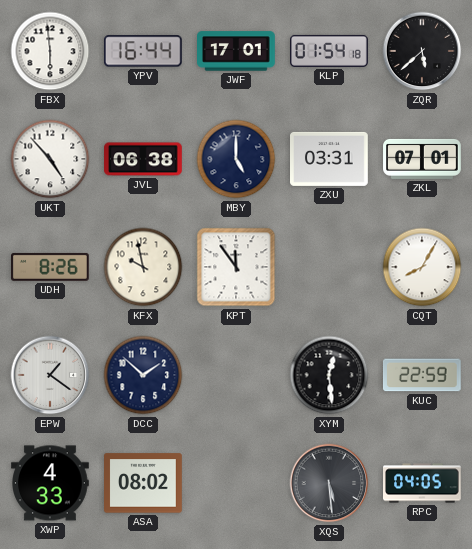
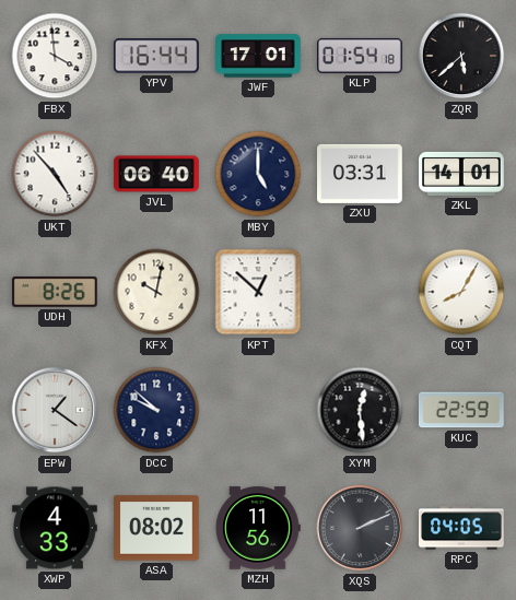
FBX: 5:59 -> 3:59
JVL: 06:38 -> 06:40
ZKL: 07:01 -> 14:01
KFX: 9:58 -> 10:02
KPT: 11:54 -> 12:52
DCC: 1:52 -> 9:52
MZH: none -> 11:56
XQS: 5:29 -> 2:11
